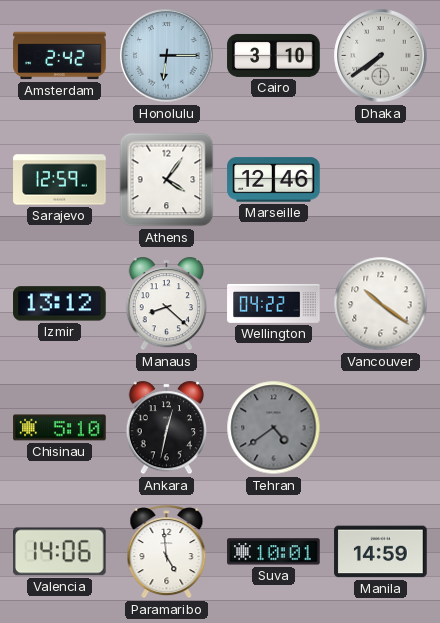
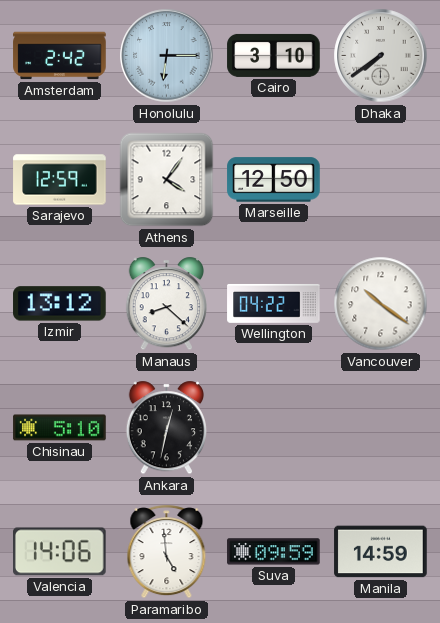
Marseille: 12:46 -> 12:50
Tehran: 4:39 -> none
Suva: 10:01 -> 09:59
